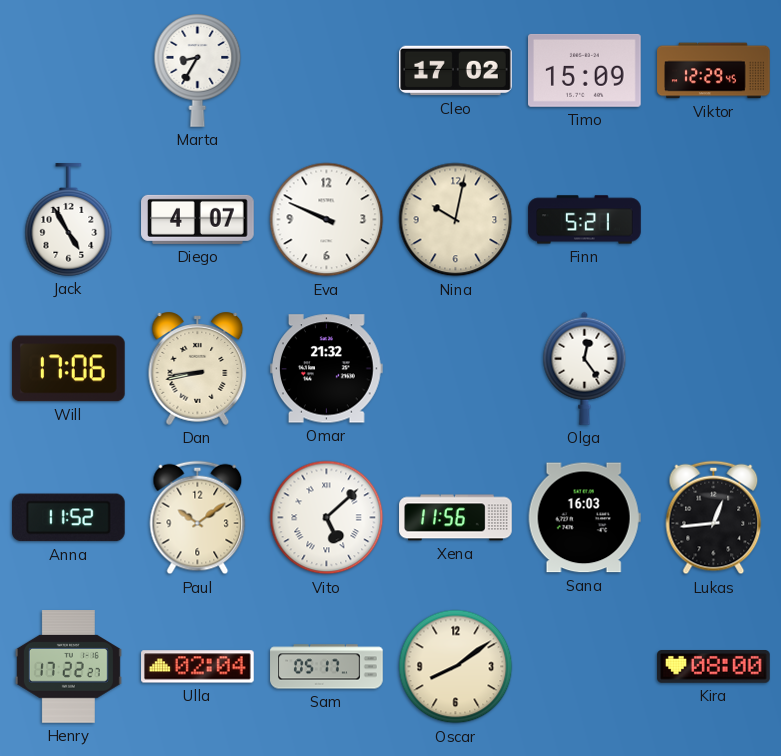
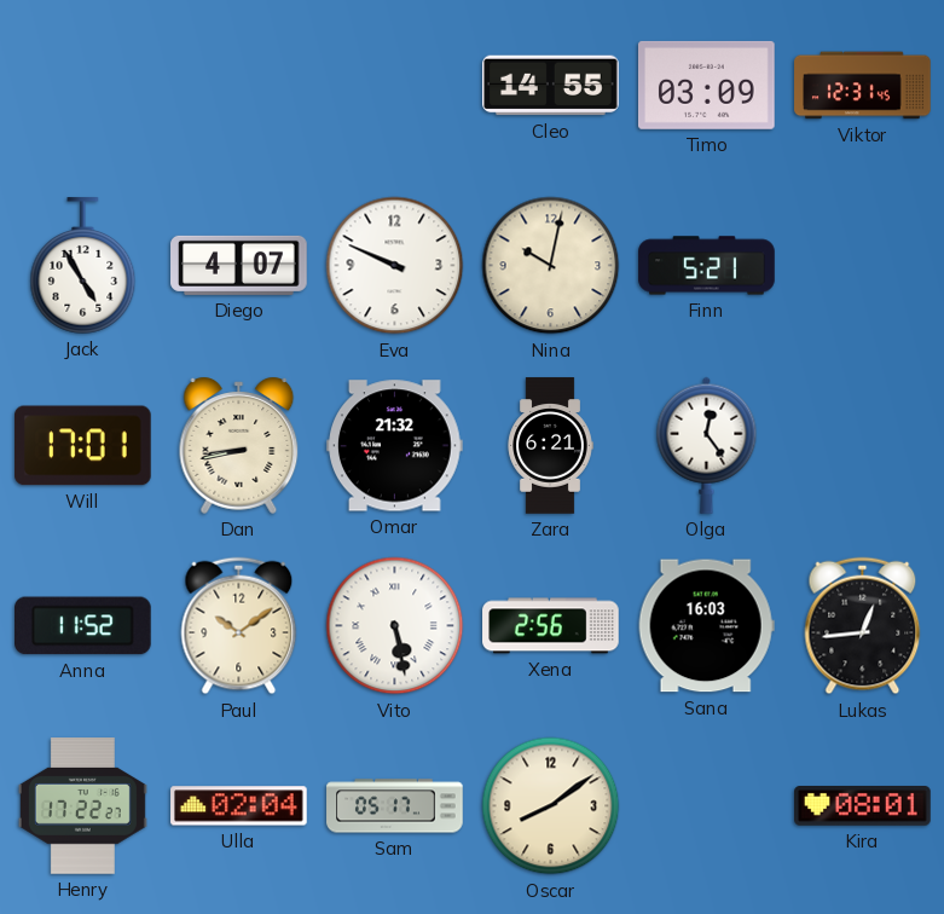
Marta: 8:35 -> none
Cleo: 17:02 -> 14:55
Timo: 15:09 -> 03:09
Viktor: 12:29 -> 12:31
Will: 17:06 -> 17:01
Zara: none -> 6:21
Vito: 5:08 -> 5:28
Xena: 11:56 -> 2:56
Kira: 08:00 -> 08:01
